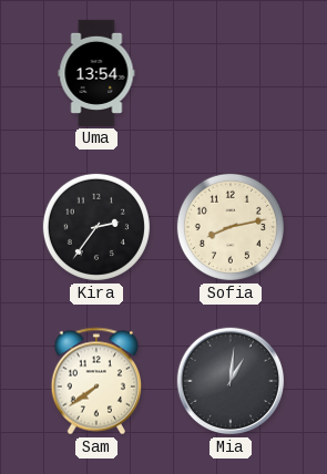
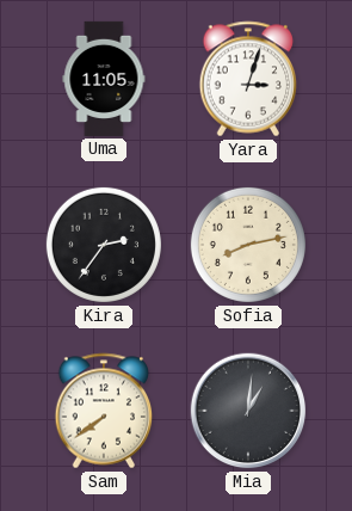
Uma: 13:54 -> 11:05
Yara: none -> 3:03
